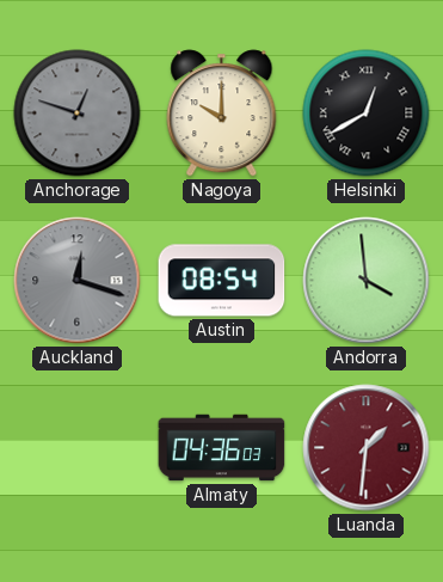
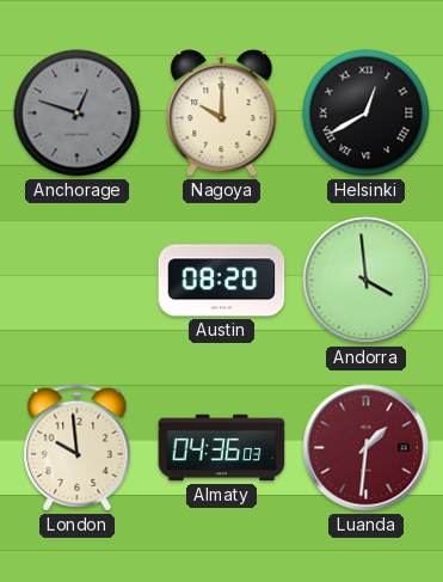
Auckland: 12:18 -> none
Austin: 08:54 -> 08:20
London: none -> 9:59
